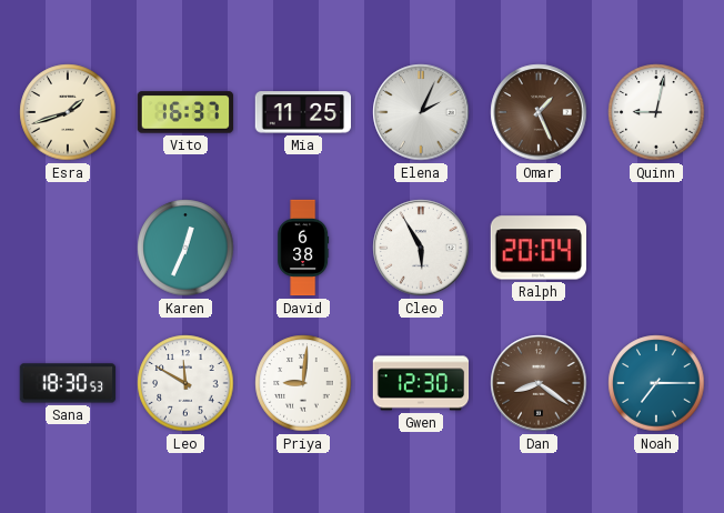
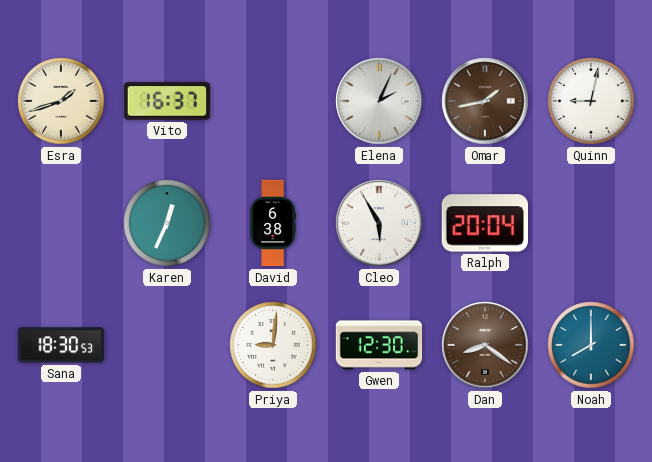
Mia: 11:25 -> none
Omar: 1:26 -> 1:43
Leo: 11:50 -> none
Noah: 7:15 -> 8:00
